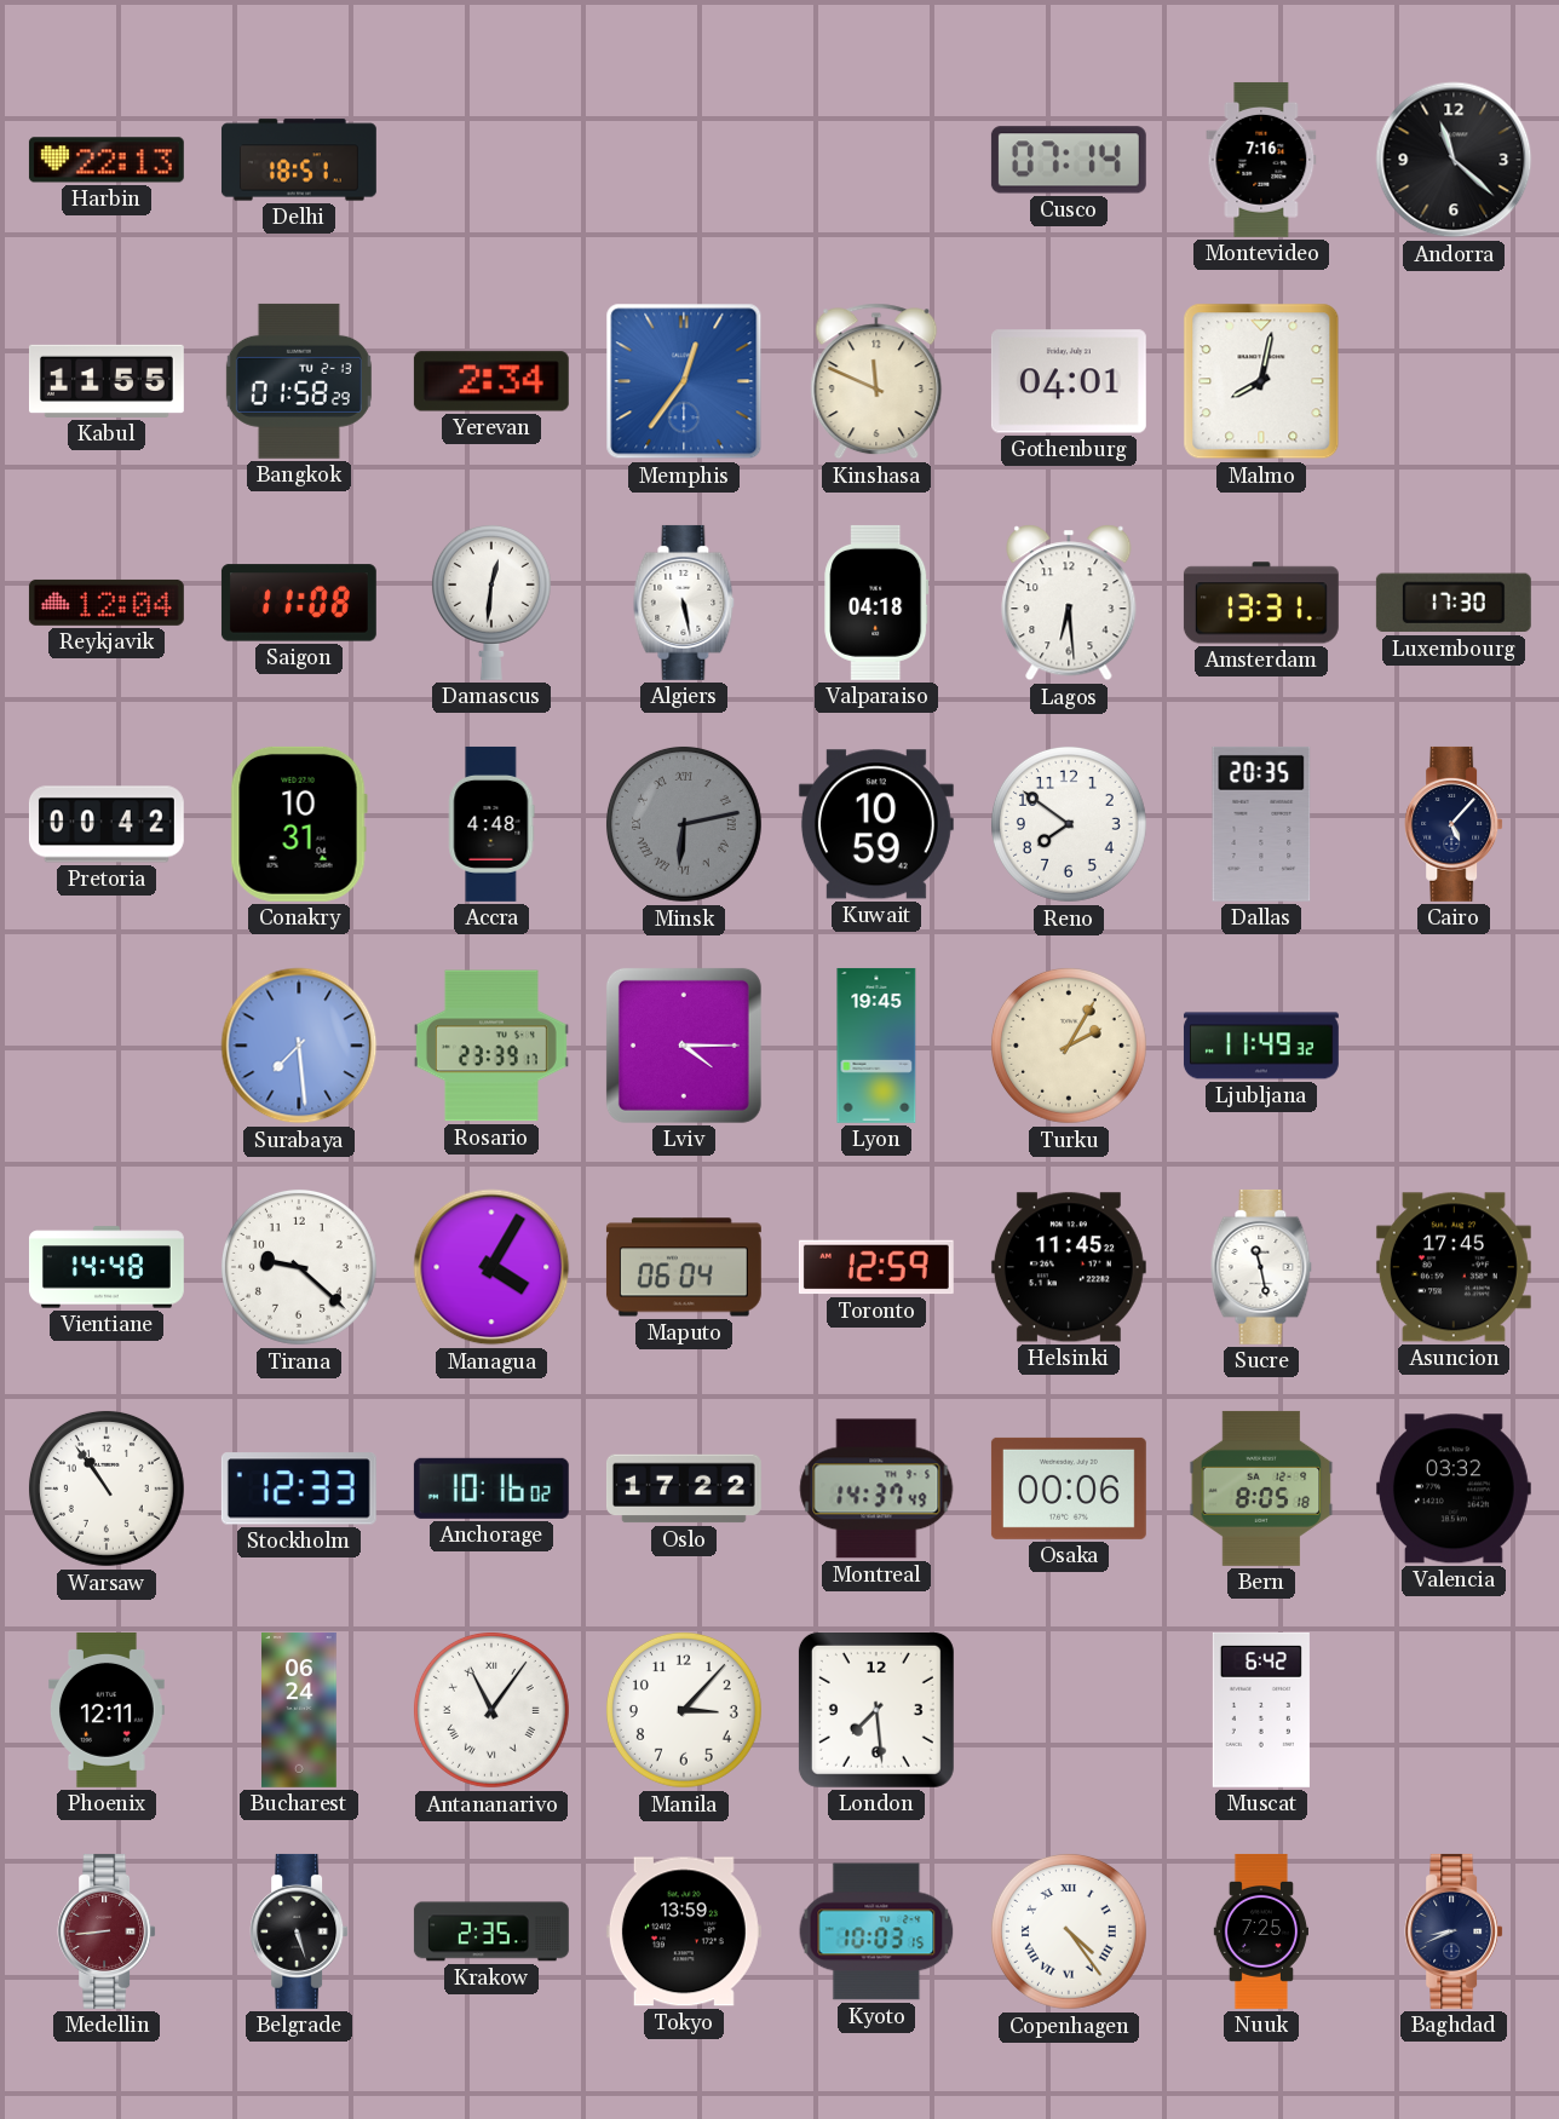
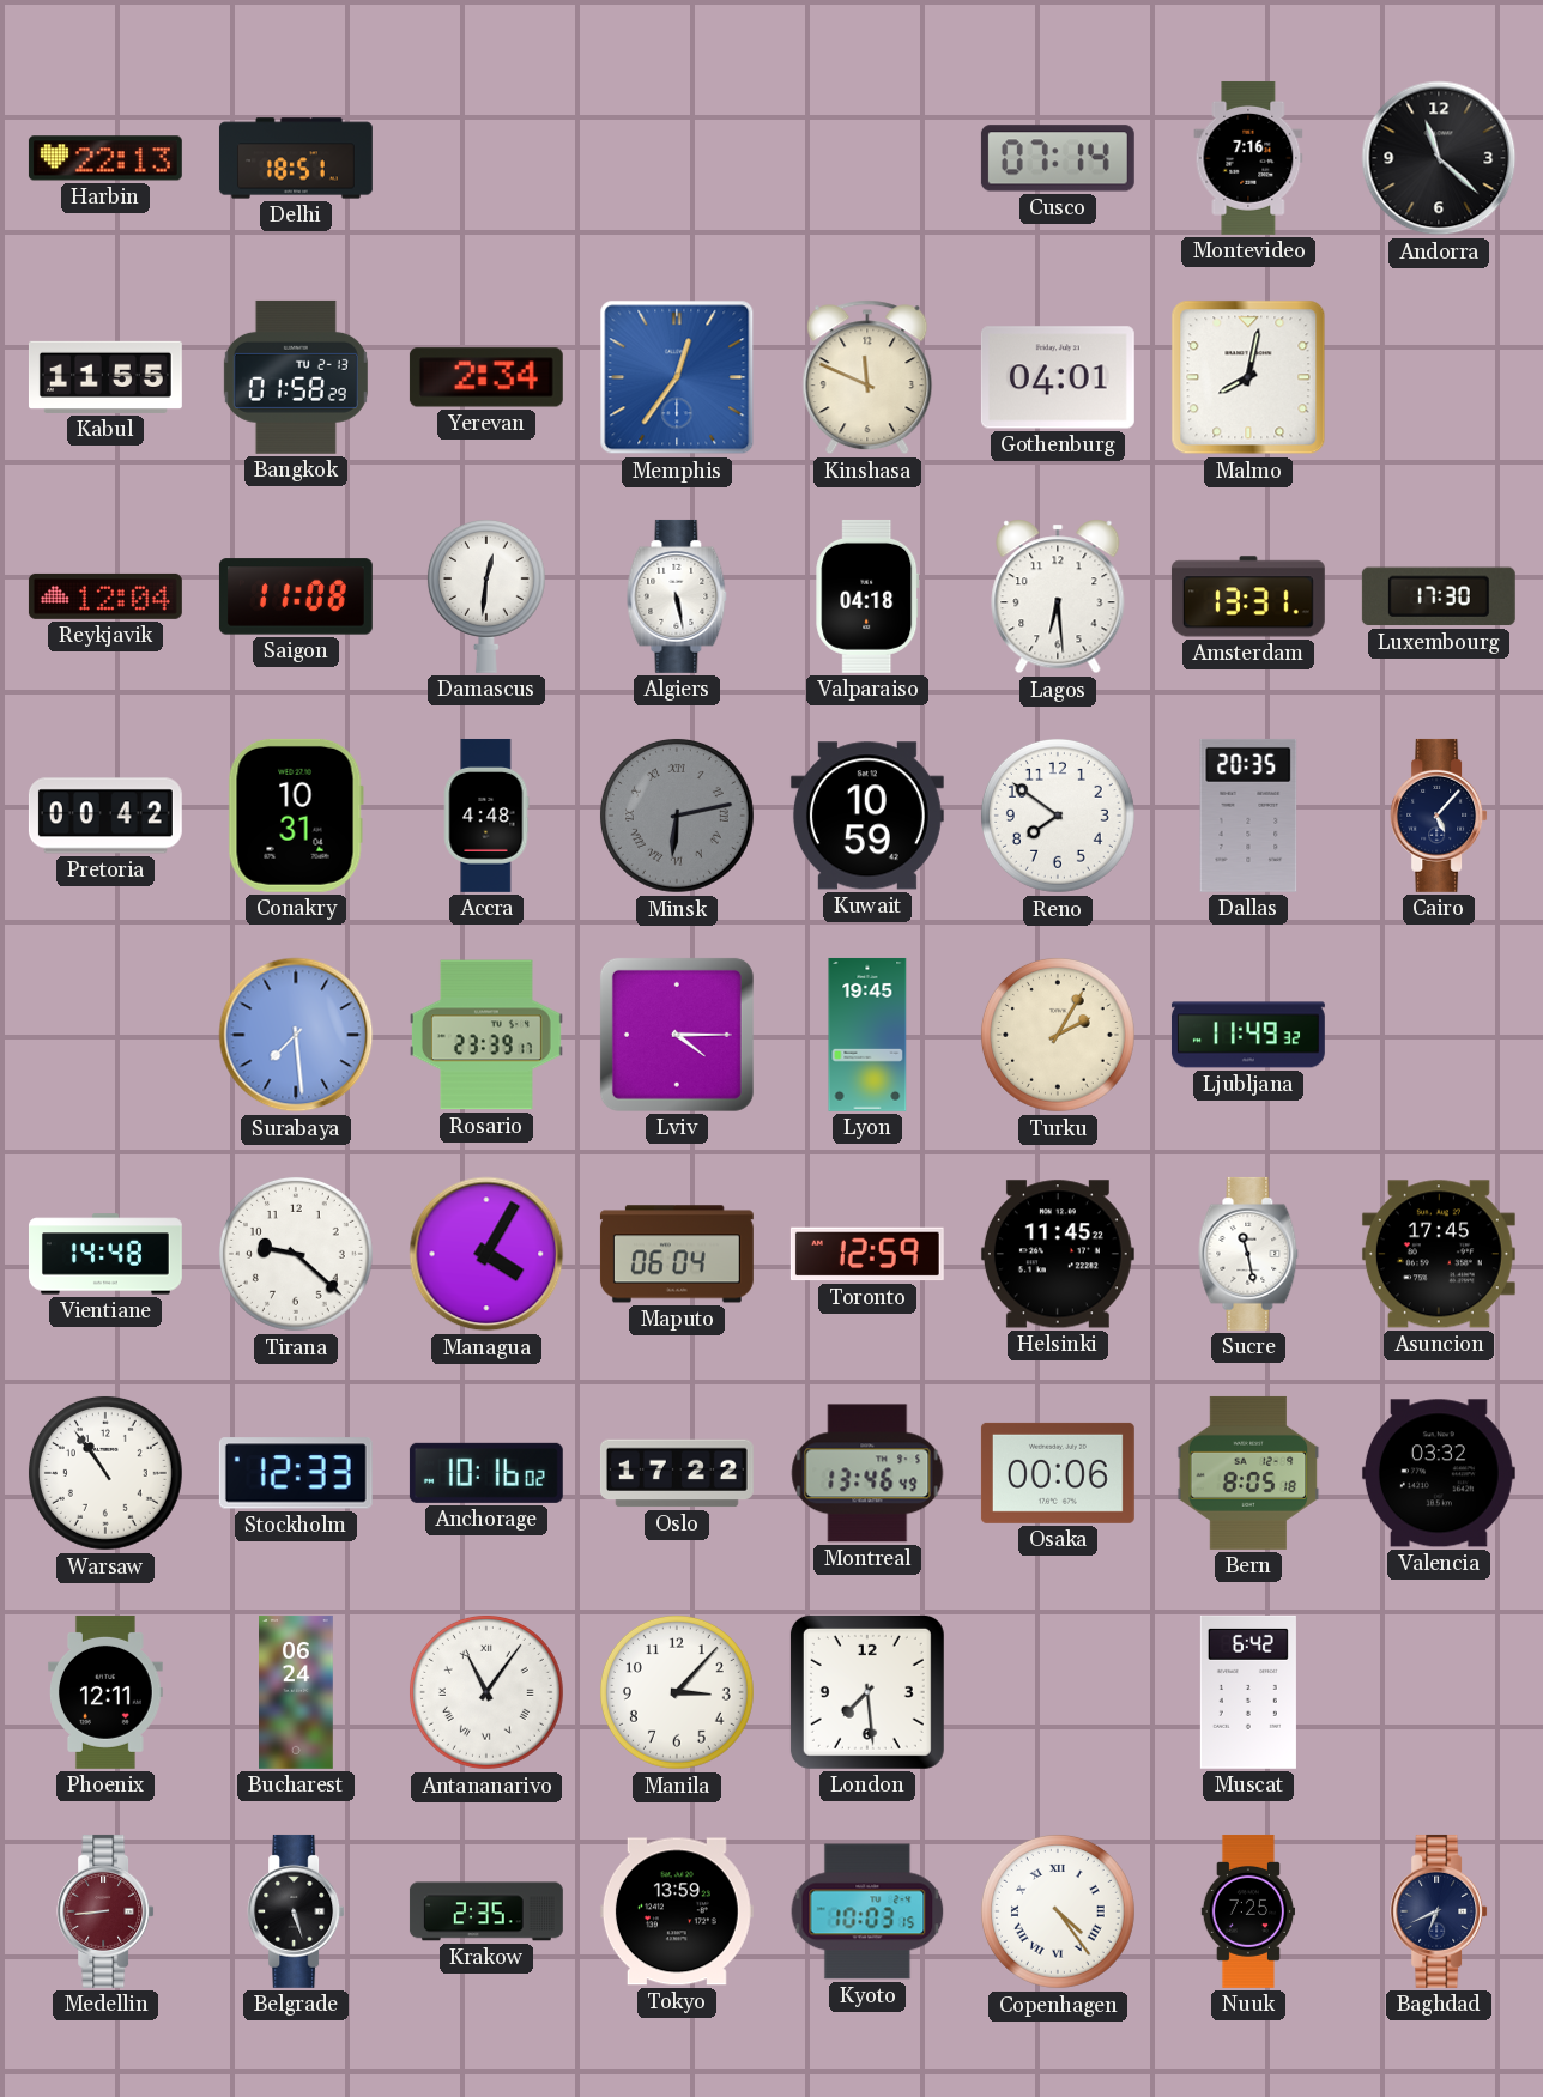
Montreal: 14:37 -> 13:46
Baghdad: 8:41 -> 6:41
